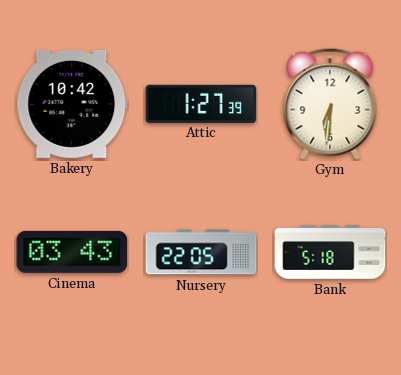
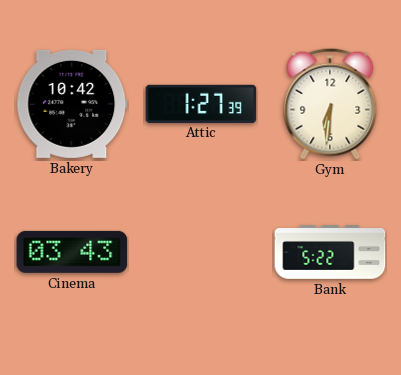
Nursery: 22:05 -> none
Bank: 5:18 -> 5:22
